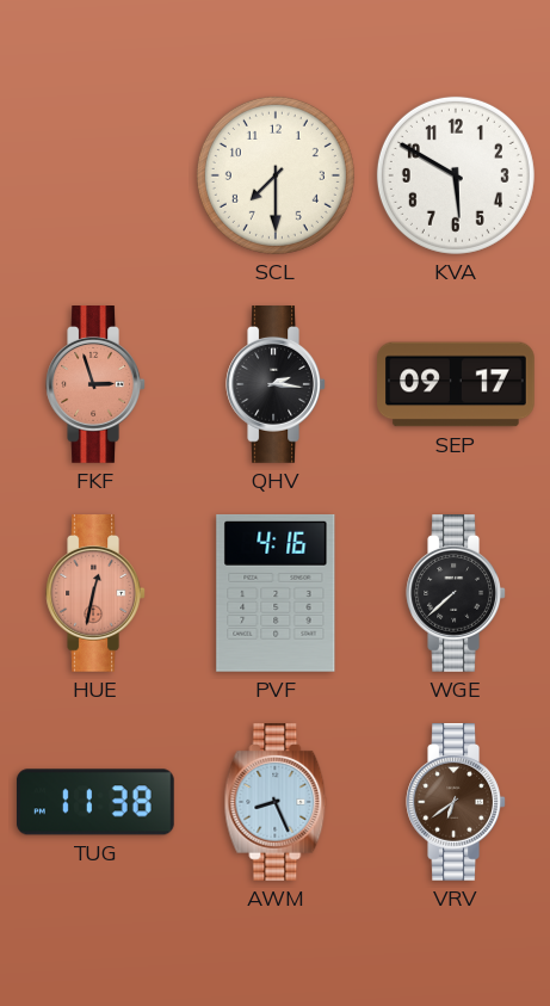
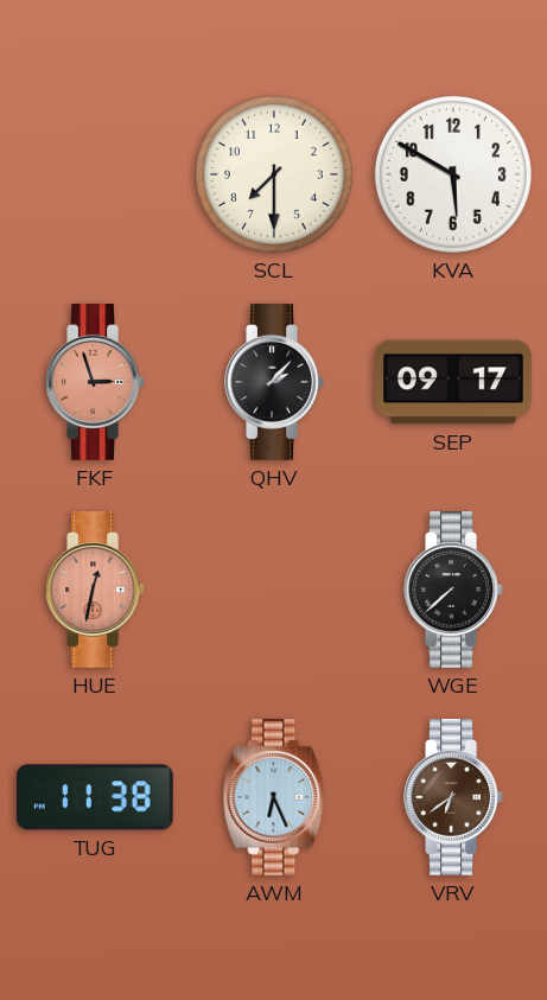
QHV: 2:16 -> 2:07
PVF: 4:16 -> none
AWM: 8:26 -> 6:26
